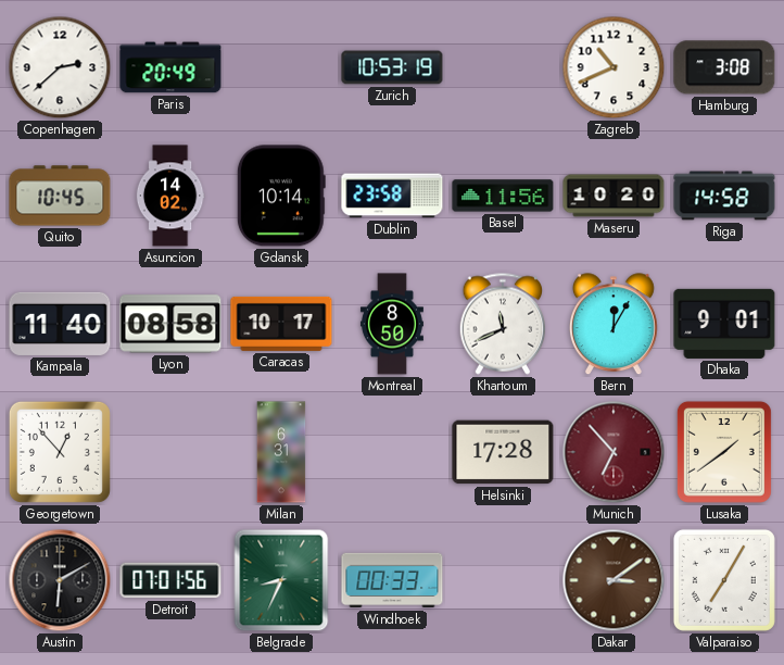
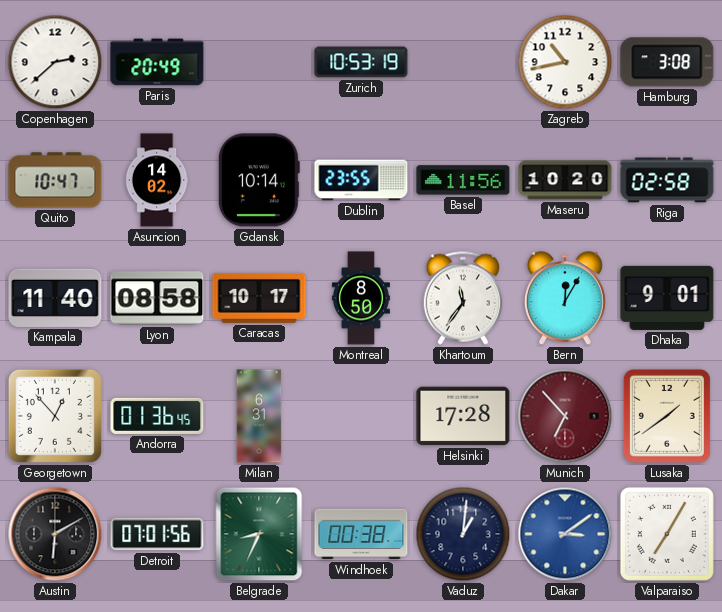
Zagreb: 10:41 -> 10:43
Quito: 10:45 -> 10:47
Dublin: 23:58 -> 23:55
Riga: 14:58 -> 02:58
Khartoum: 11:41 -> 11:36
Andorra: none -> 01:36
Windhoek: 00:33 -> 00:38
Vaduz: none -> 1:01
Dakar dial: brown -> blue
